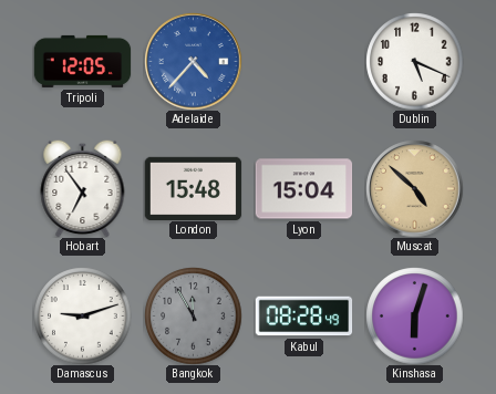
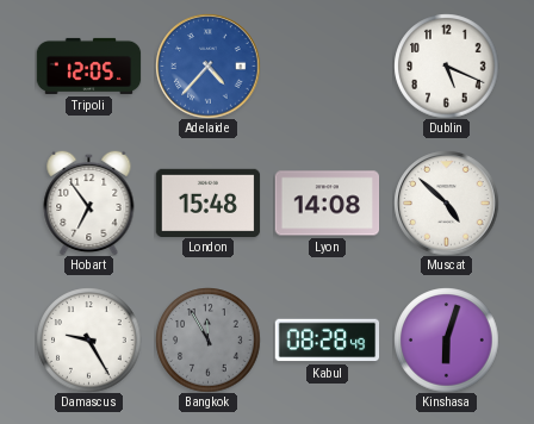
Lyon: 15:04 -> 14:08
Muscat dial: champagne -> white
Damascus: 9:12 -> 9:25
